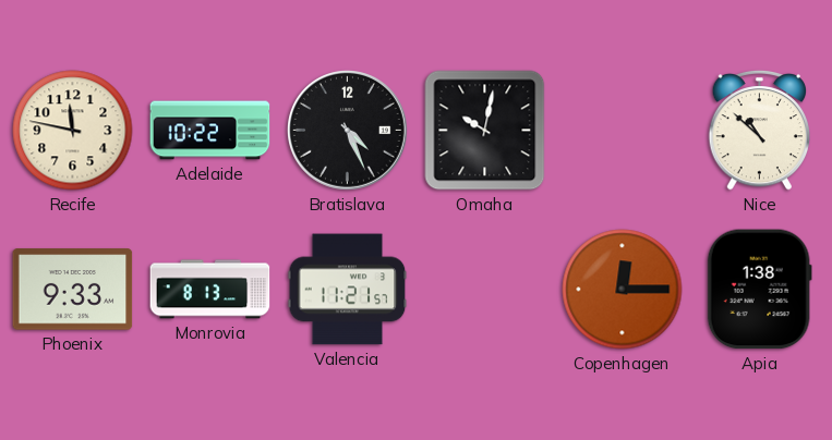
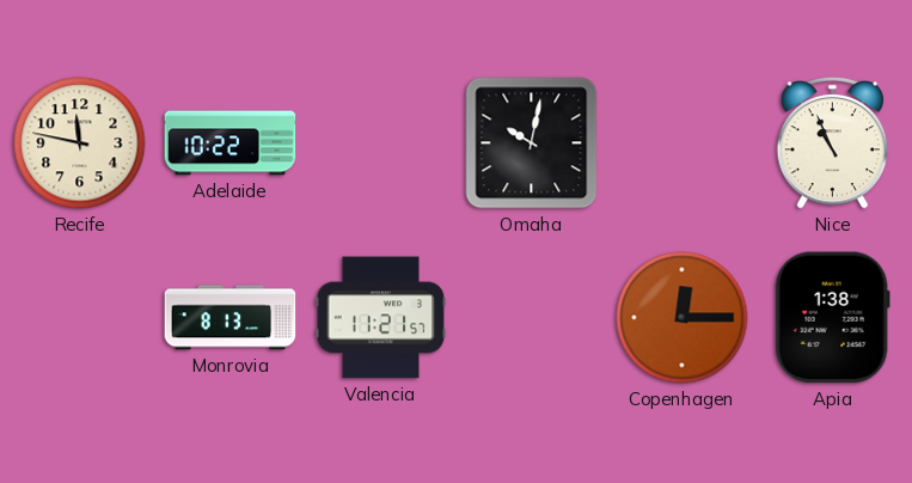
Bratislava: 4:26 -> none
Nice: 10:52 -> 10:56
Phoenix: 9:33 -> none
